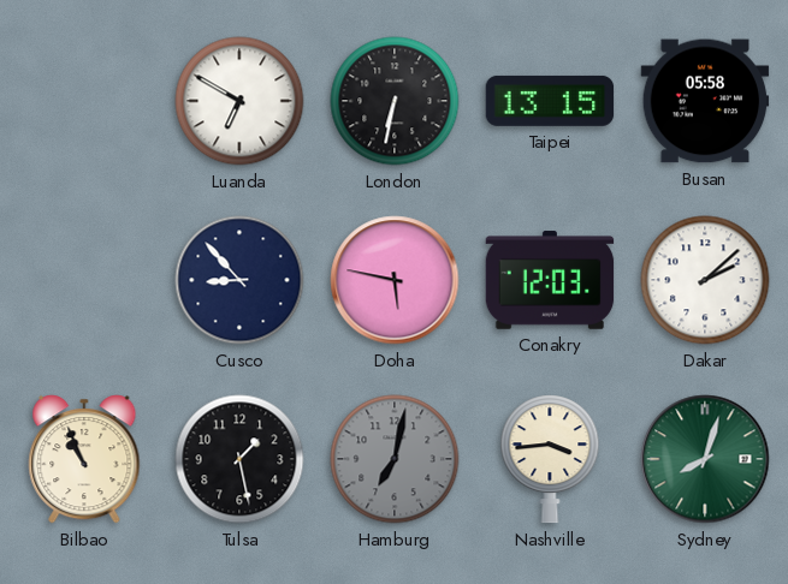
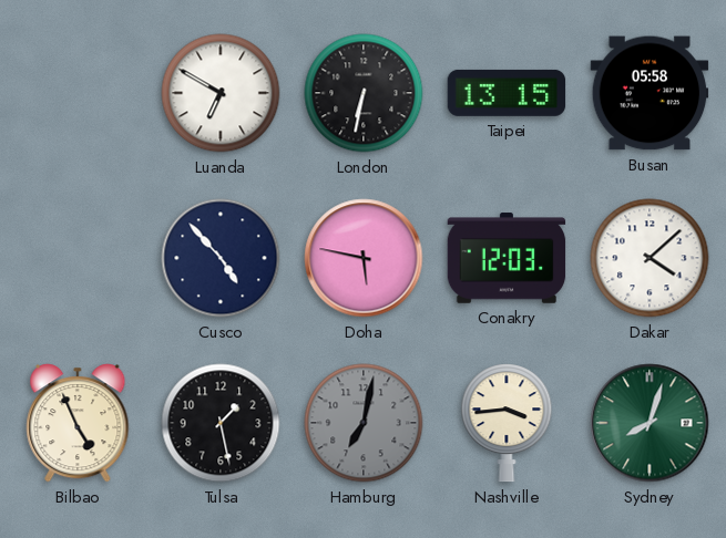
Cusco: 8:53 -> 4:53
Dakar: 2:08 -> 4:08
Bilbao: 10:56 -> 4:56
